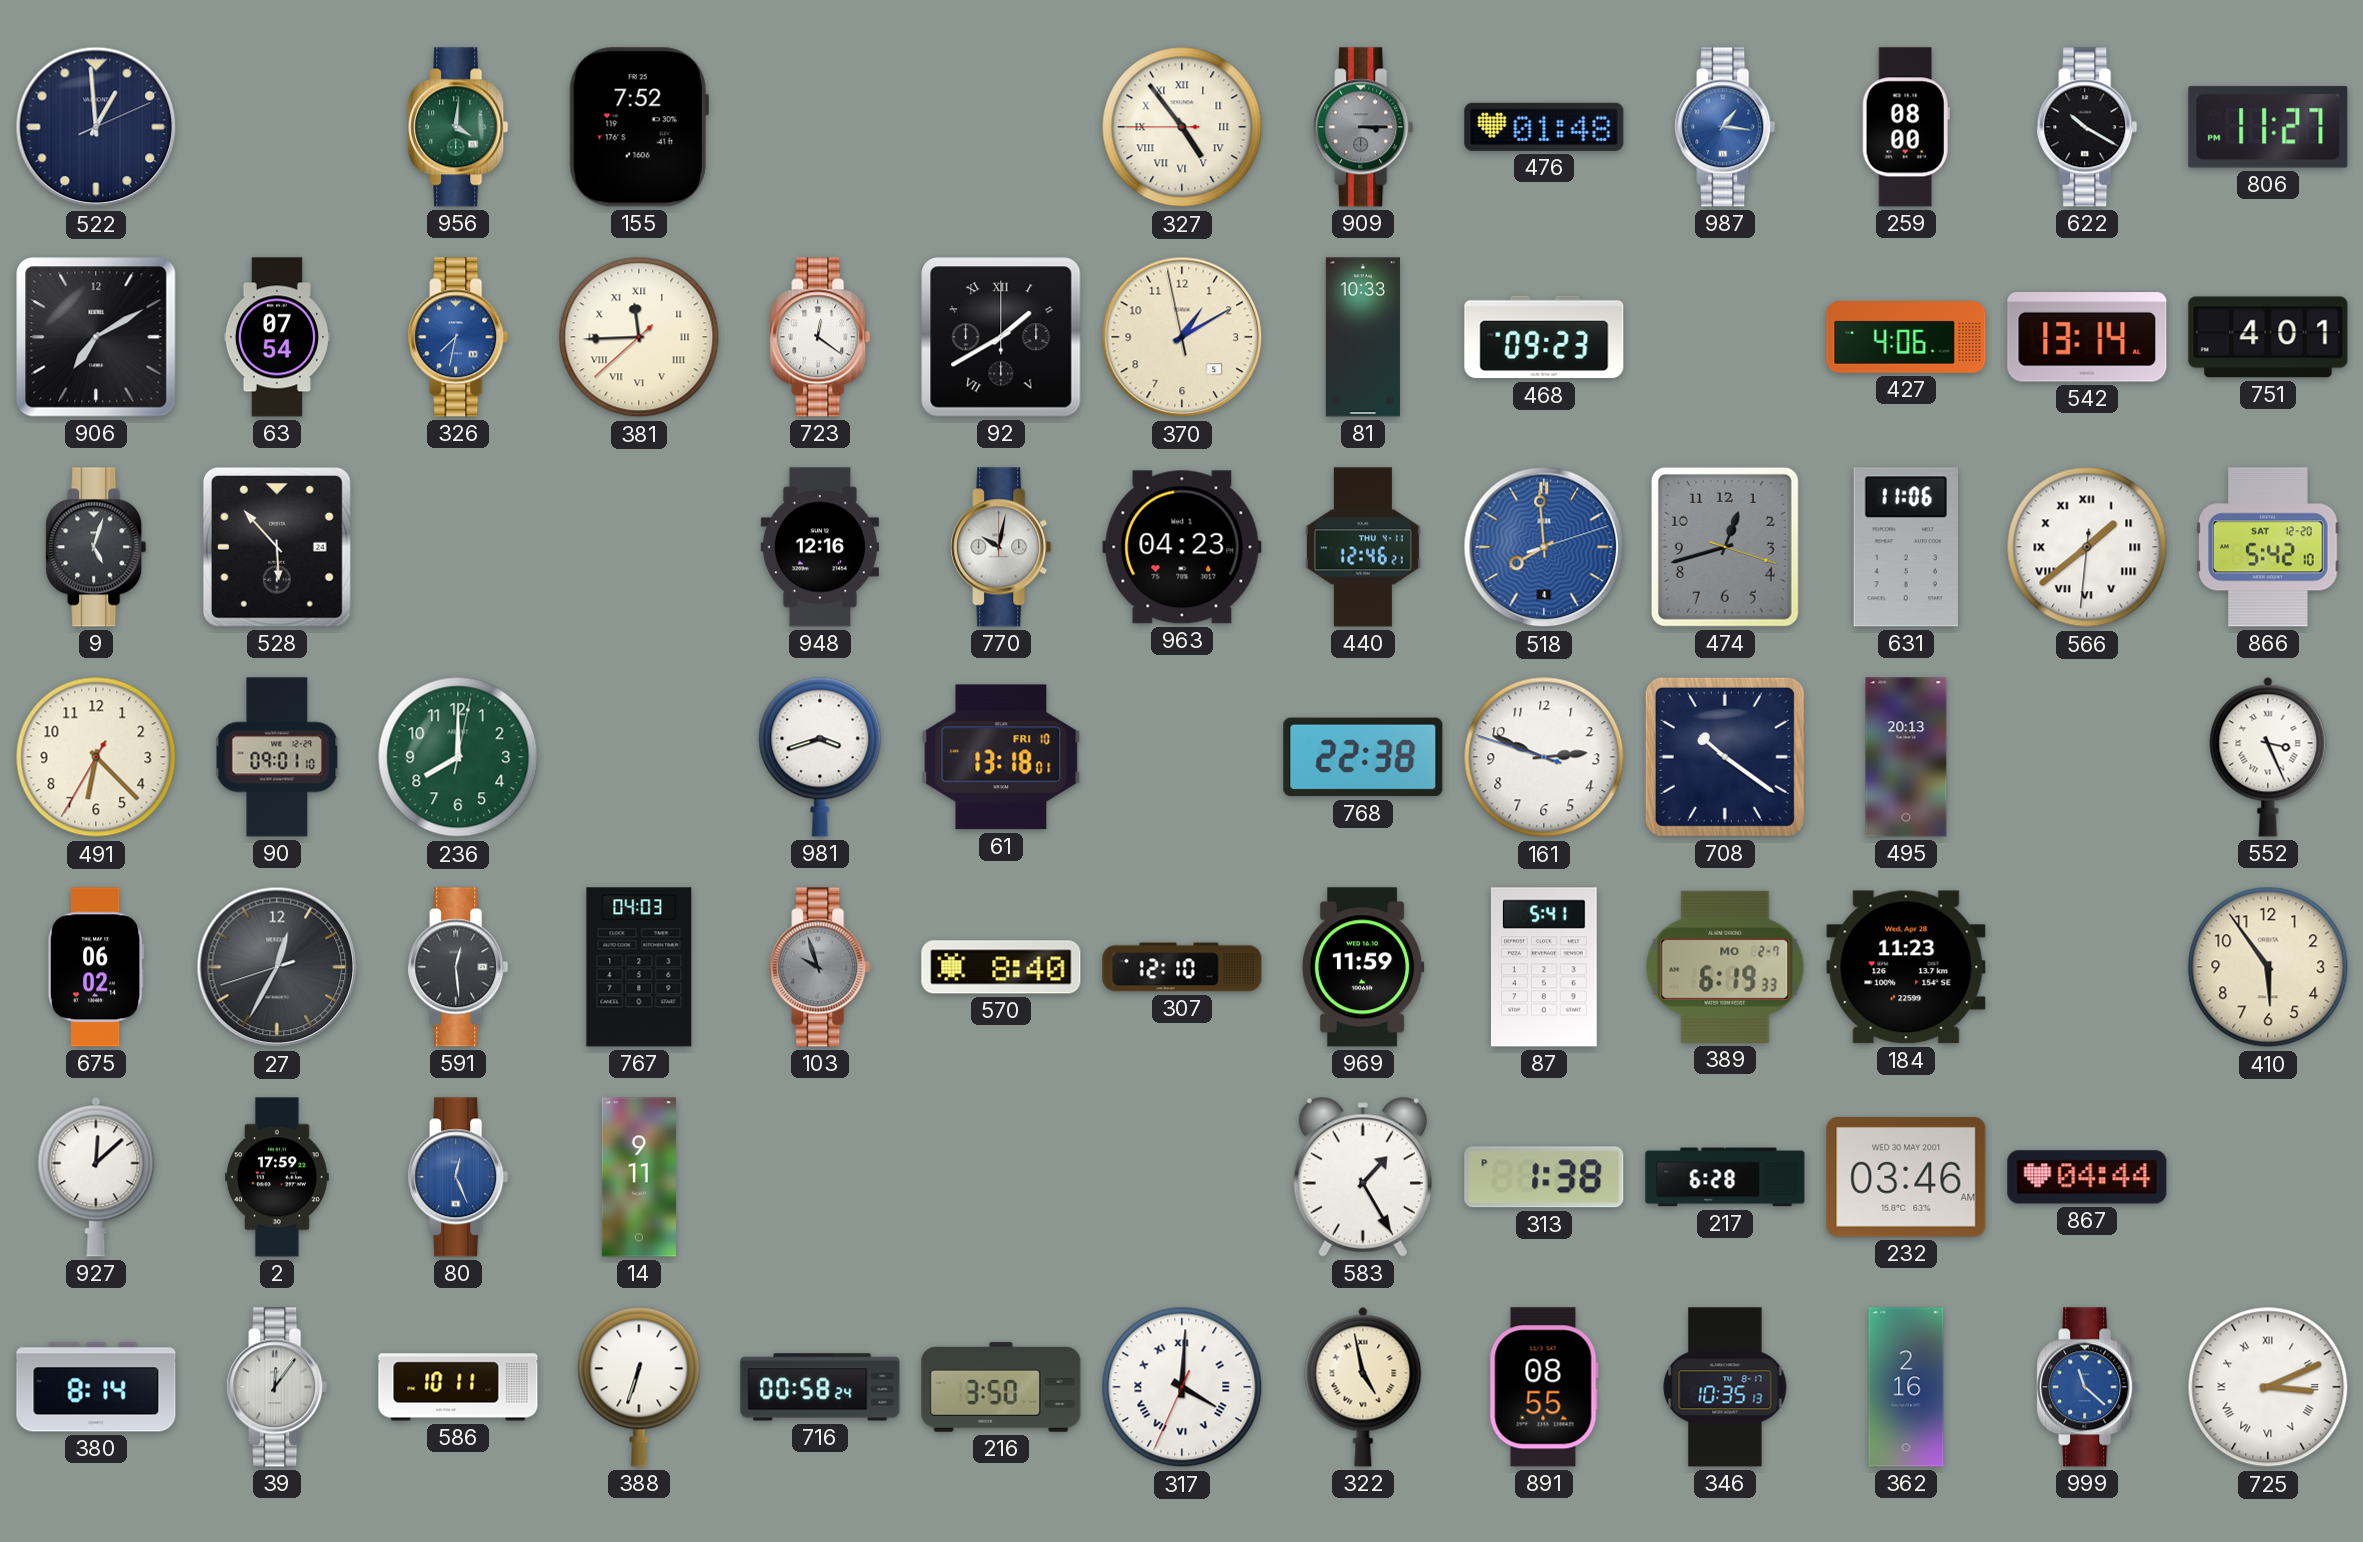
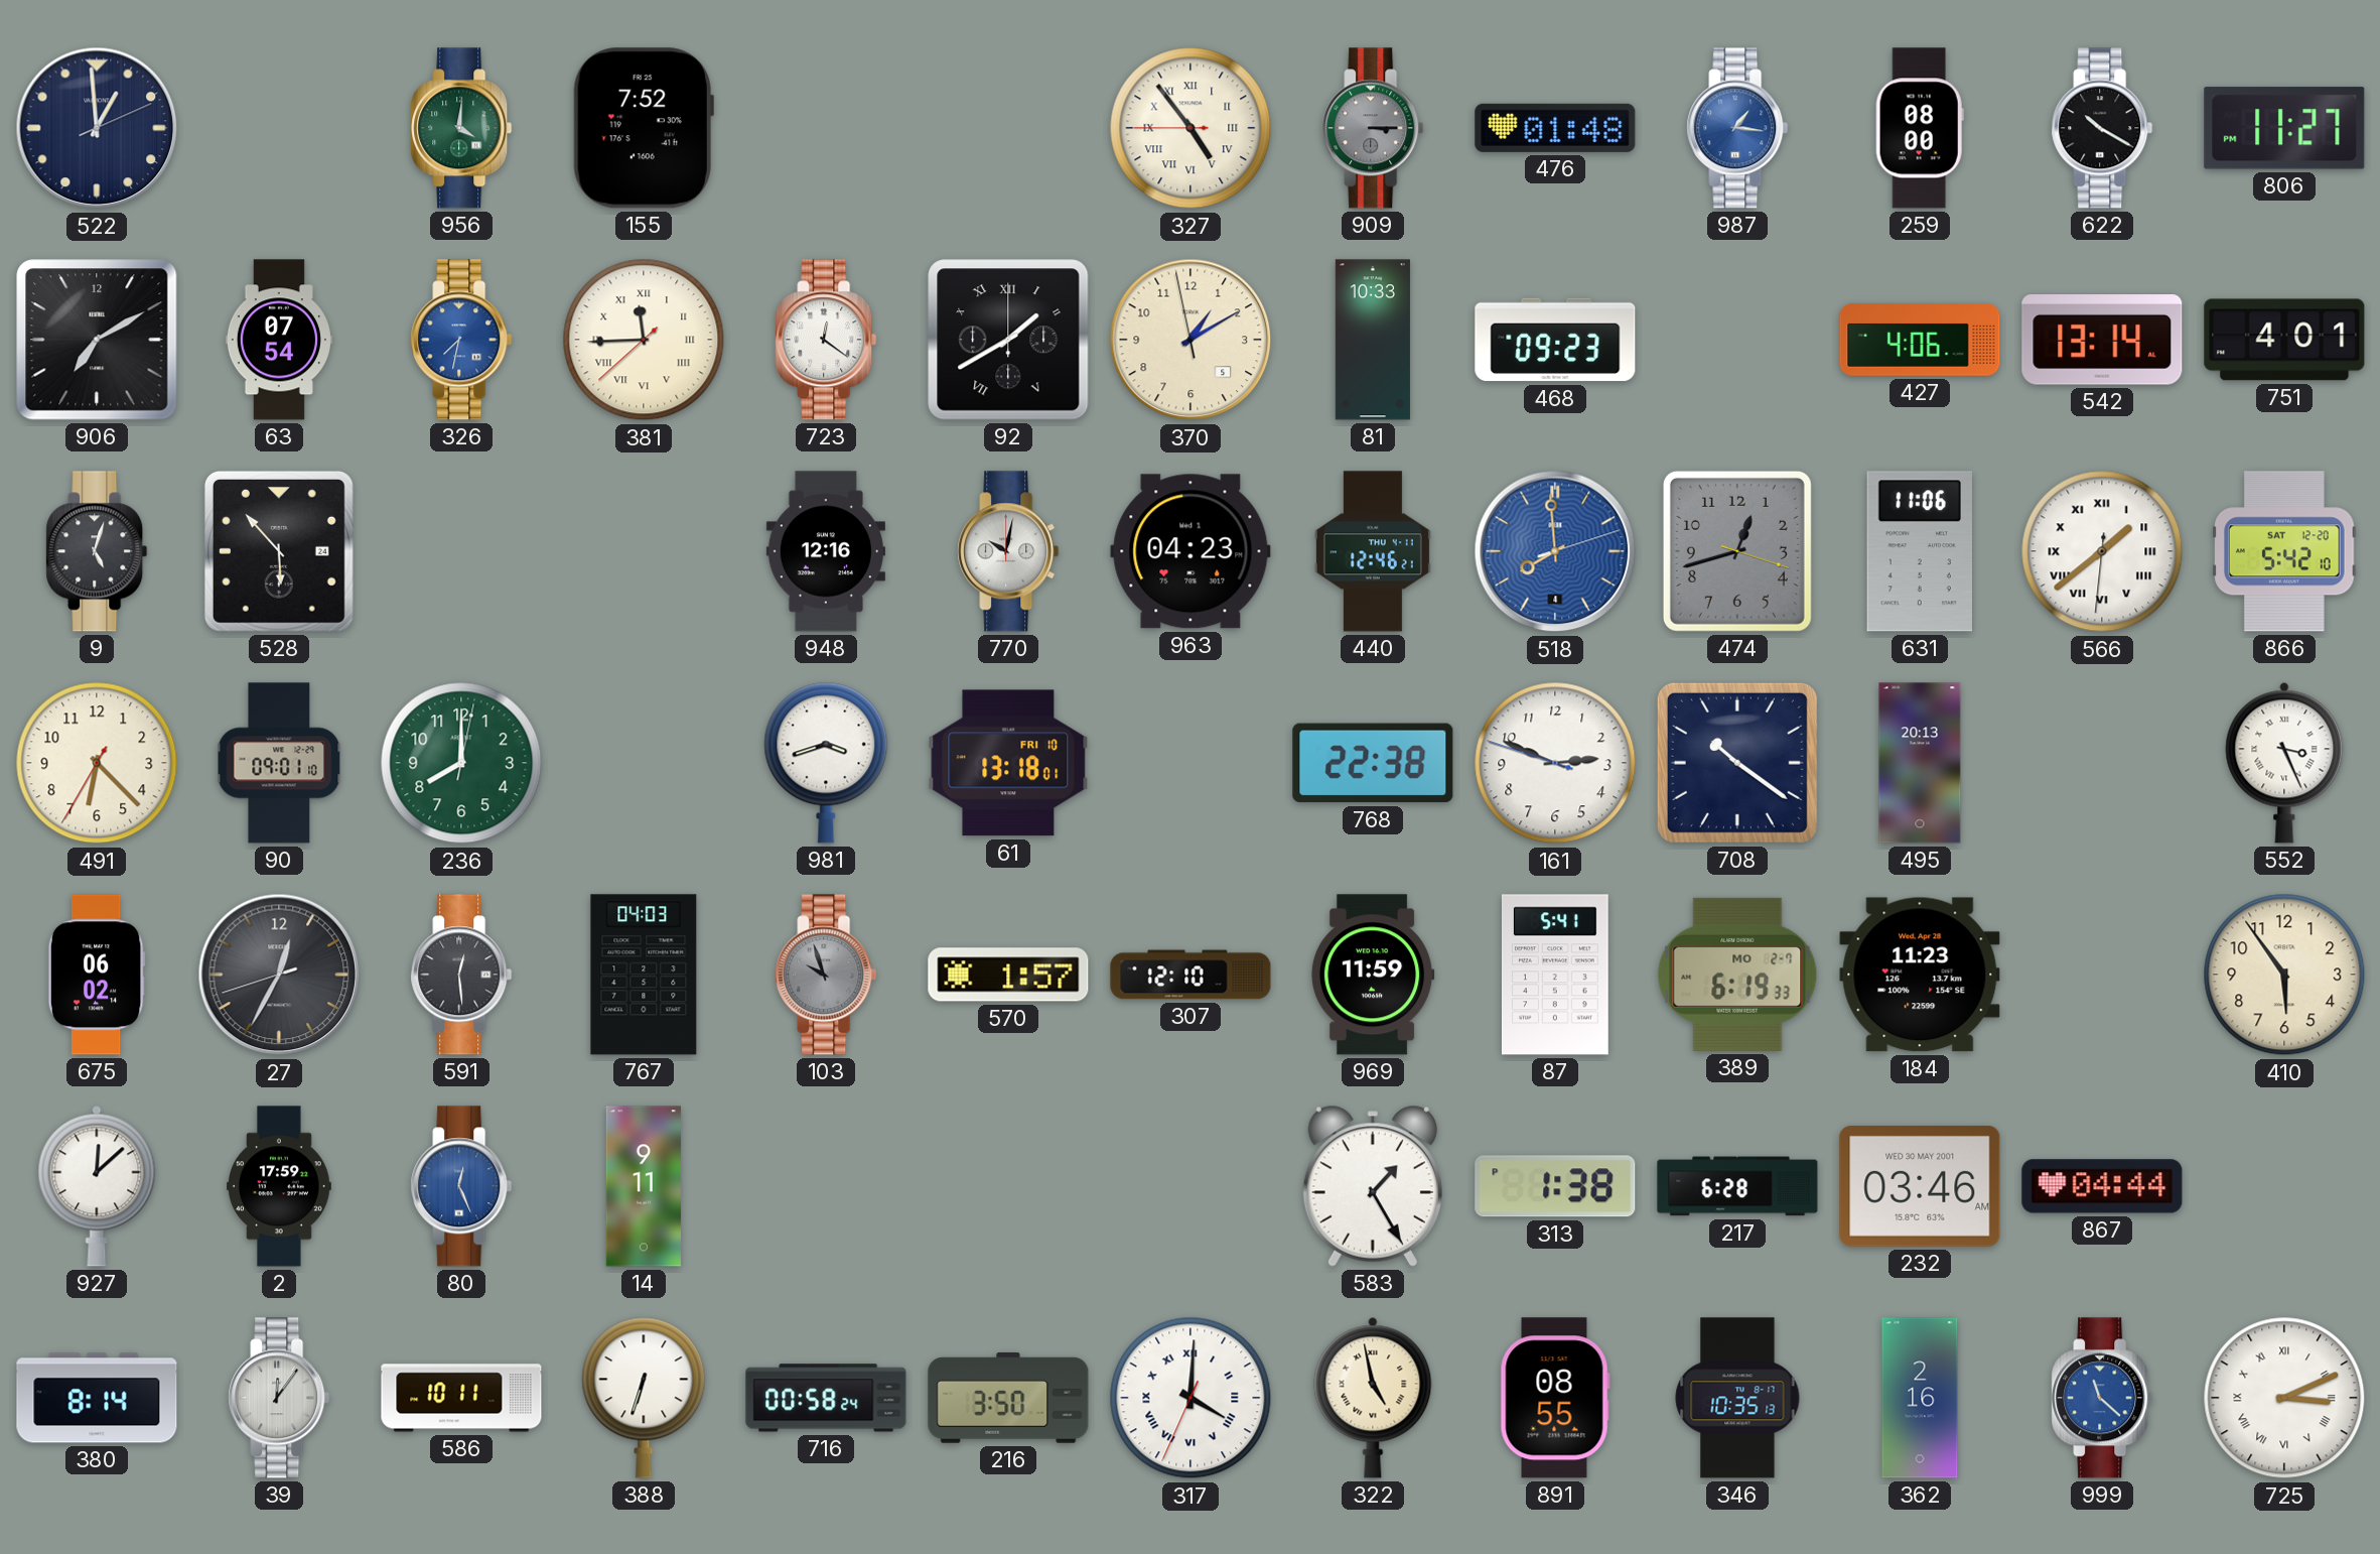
570: 8:40 -> 1:57
